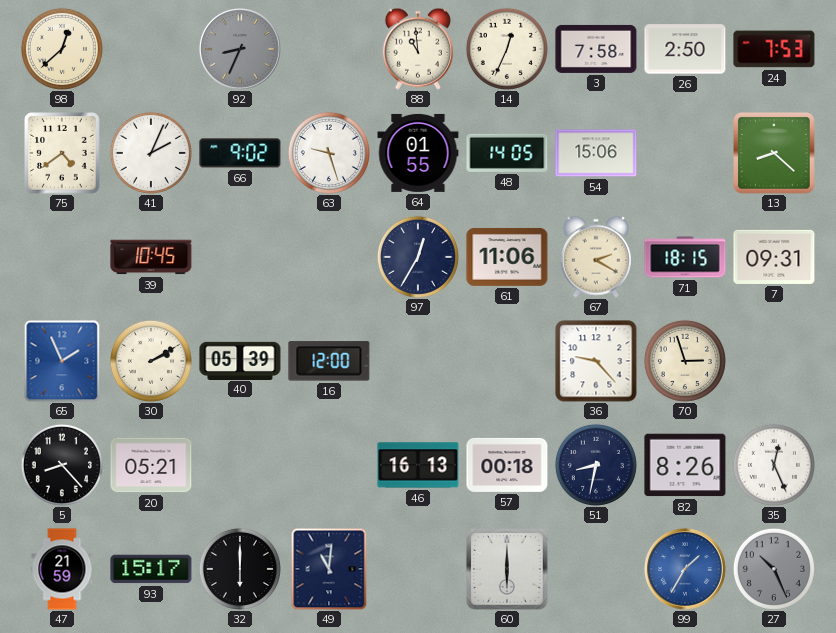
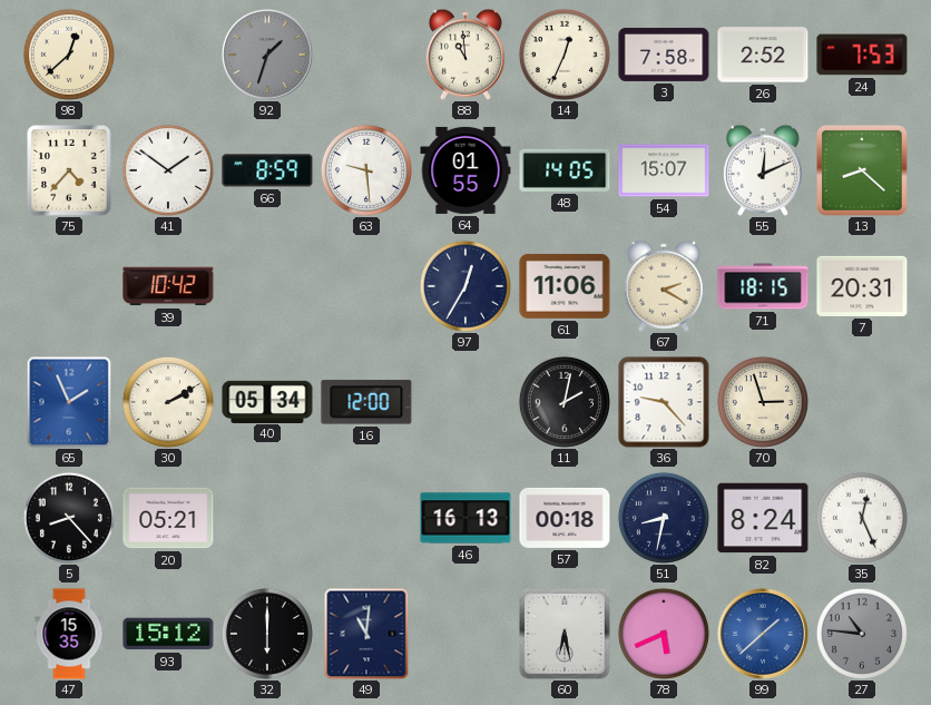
92: 8:34 -> 1:33
26: 2:50 -> 2:52
75: 4:39 -> 4:37
41: 2:04 -> 1:51
66: 9:02 -> 8:59
63: 9:27 -> 9:29
54: 15:06 -> 15:07
55: none -> 12:11
39: 10:45 -> 10:42
7: 09:31 -> 20:31
40: 05:39 -> 05:34
11: none -> 2:02
82: 8:26 -> 8:24
47: 21:59 -> 15:35
93: 15:17 -> 15:12
60: 6:00 -> 6:28
78: none -> 5:41
99: 1:35 -> 1:38
27: 10:26 -> 10:46
